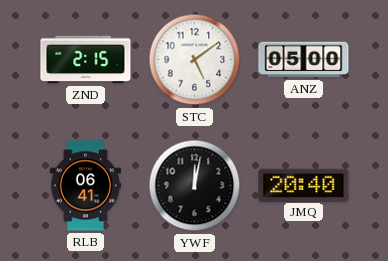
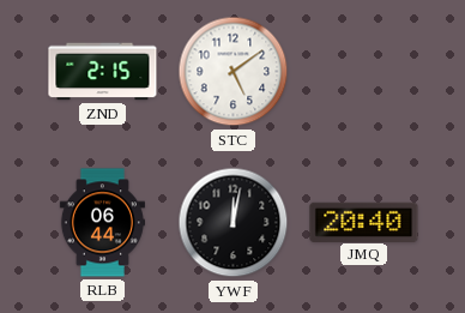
ANZ: 05:00 -> none
RLB: 06:41 -> 06:44
